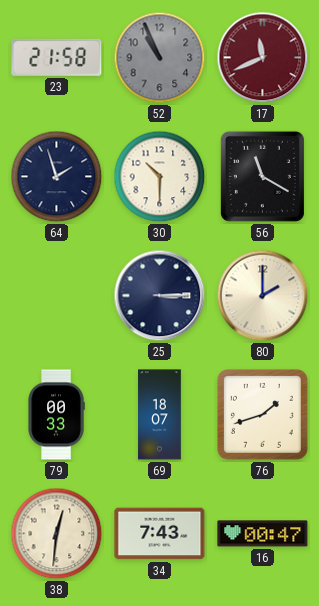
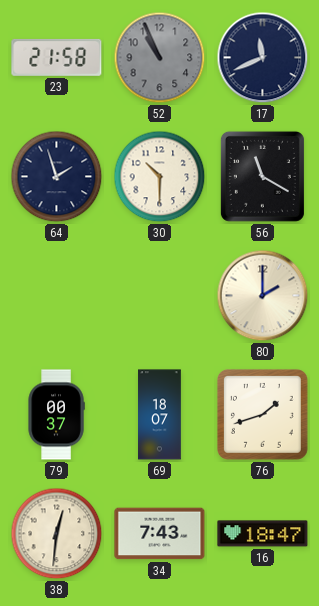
17 dial: burgundy -> navy
25: 3:15 -> none
79: 00:33 -> 00:37
16: 00:47 -> 18:47
